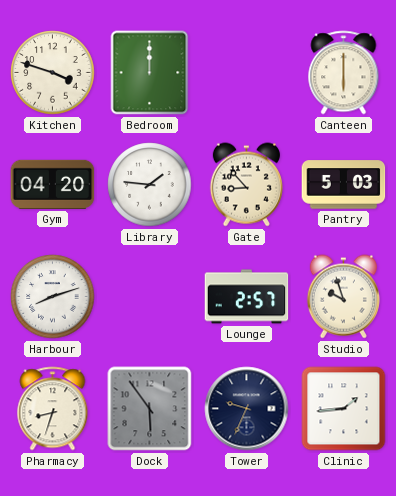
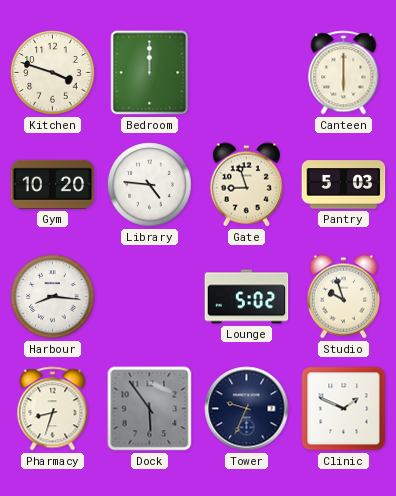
Gym: 04:20 -> 10:20
Library: 1:46 -> 4:46
Gate: 8:53 -> 8:57
Harbour: 8:12 -> 8:16
Lounge: 2:57 -> 5:02
Clinic: 1:44 -> 1:49
